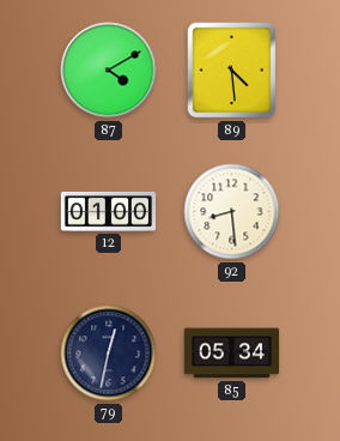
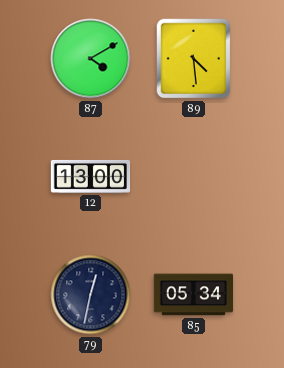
12: 01:00 -> 13:00
92: 8:29 -> none
